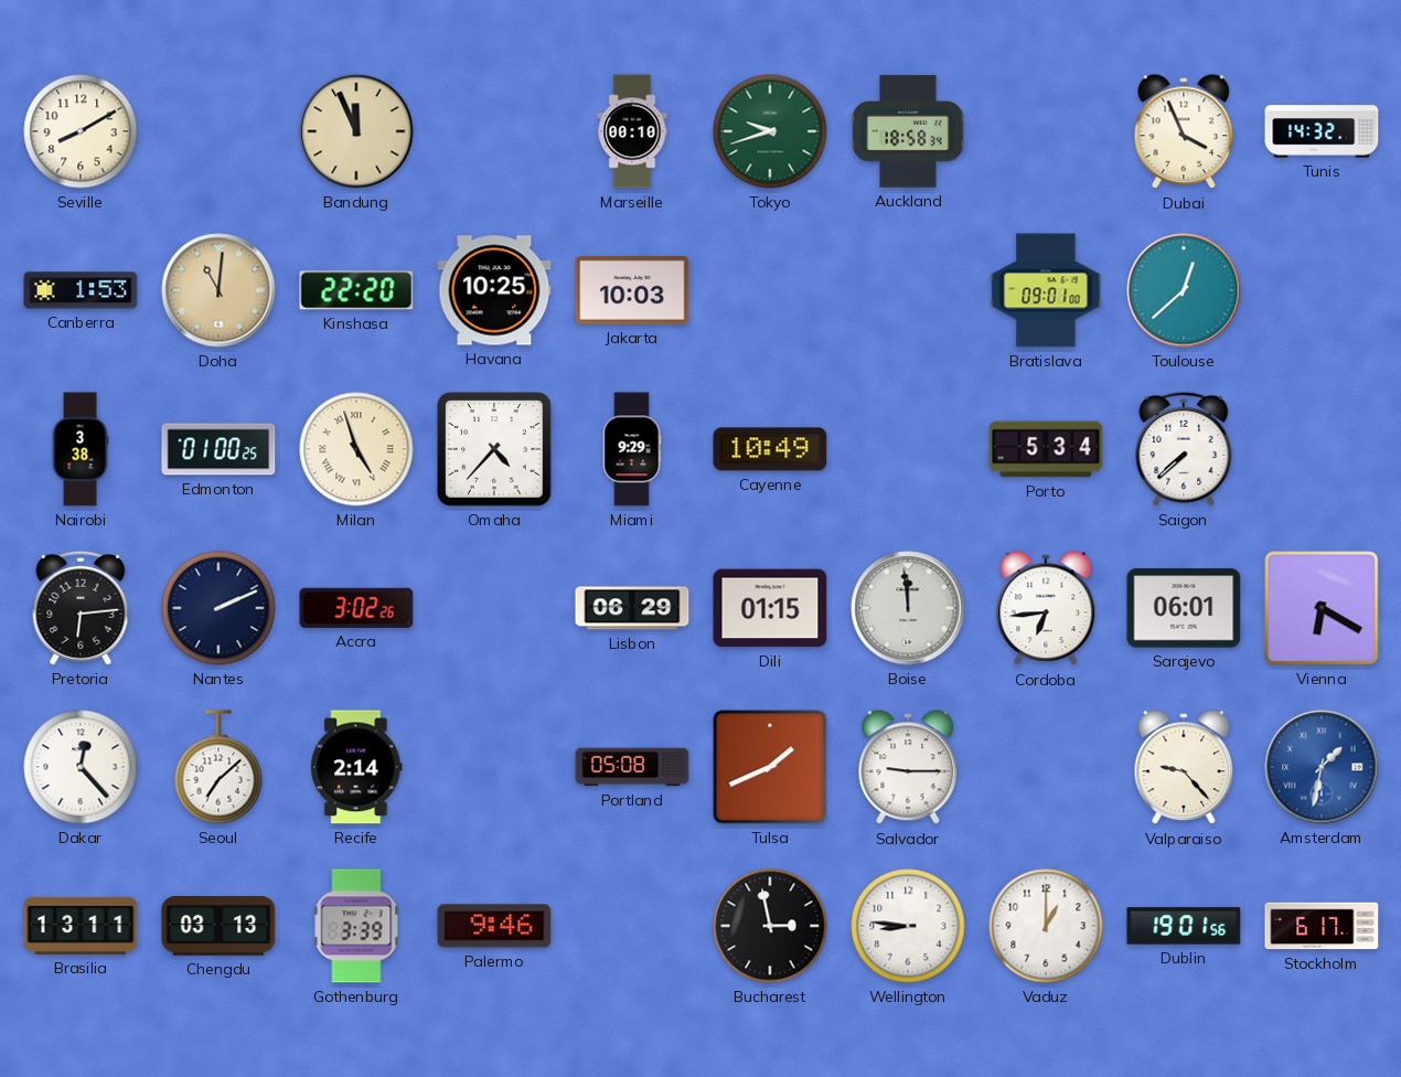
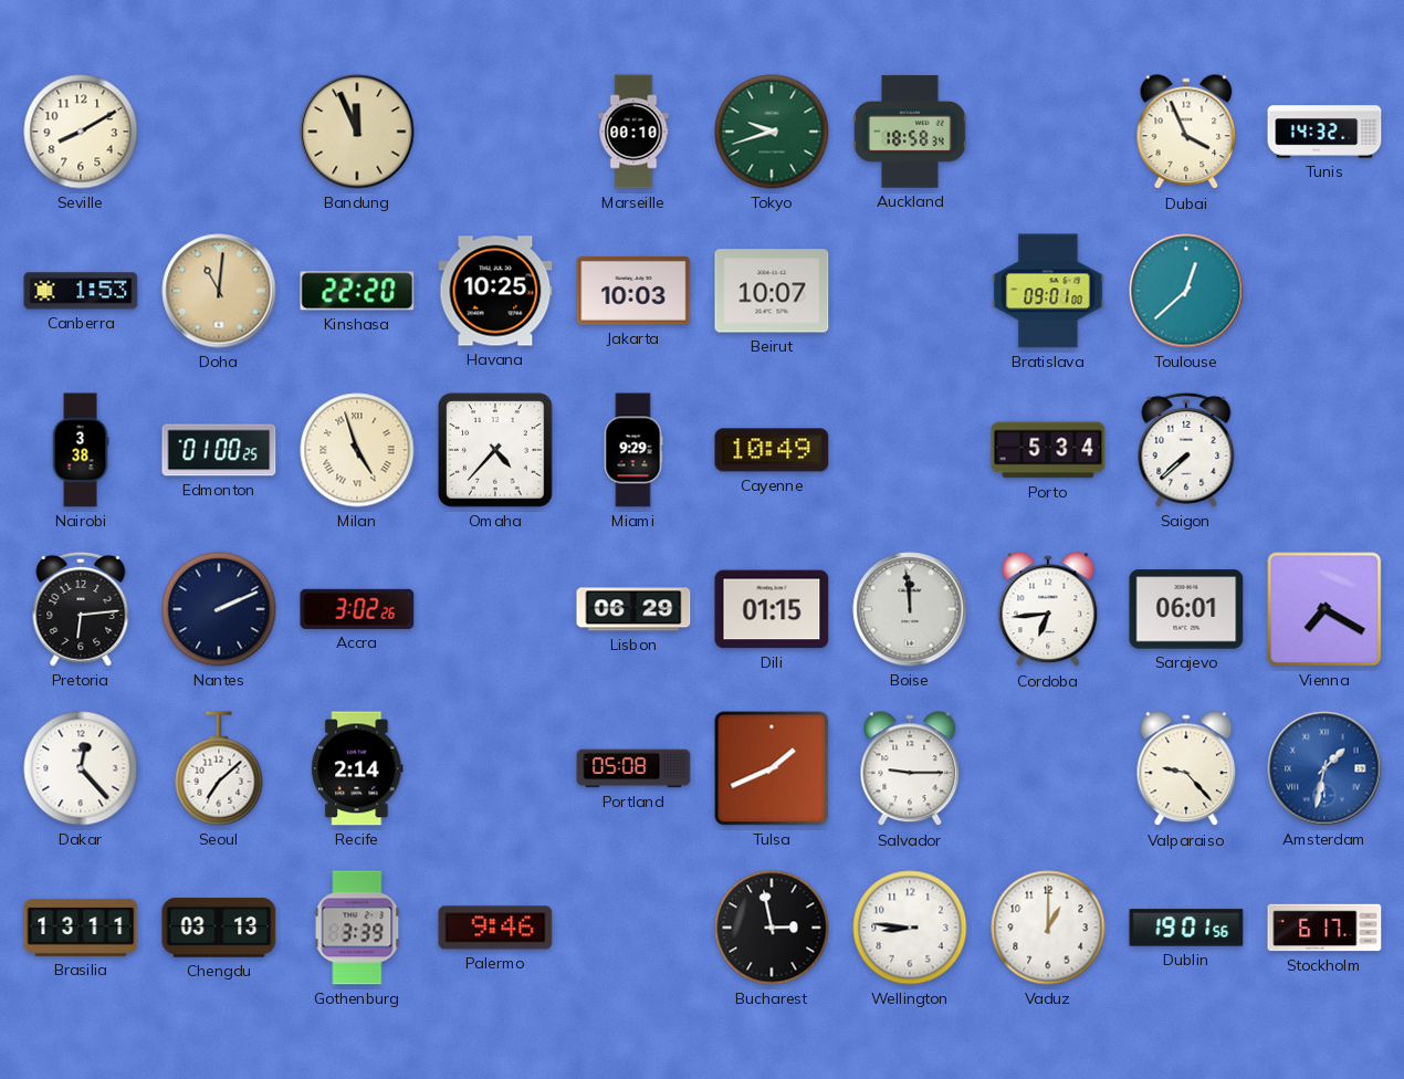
Beirut: none -> 10:07
Vienna: 6:20 -> 7:20
